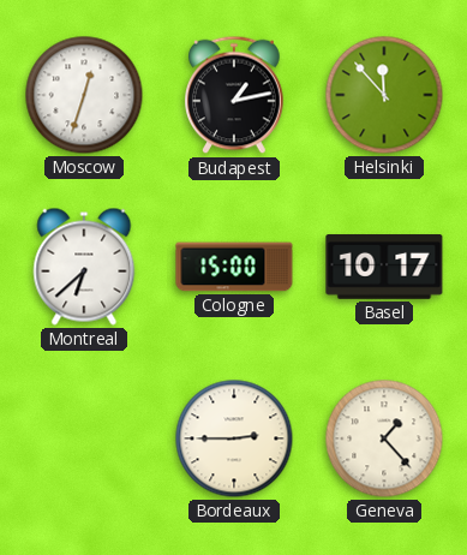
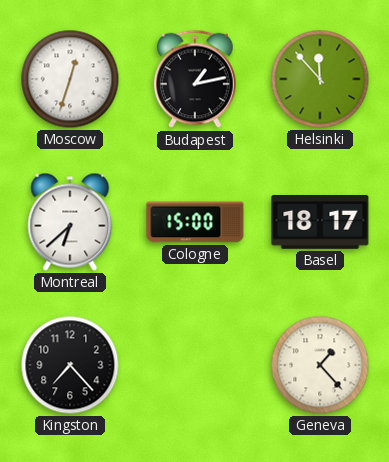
Basel: 10:17 -> 18:17
Kingston: none -> 7:23
Bordeaux: 2:45 -> none
